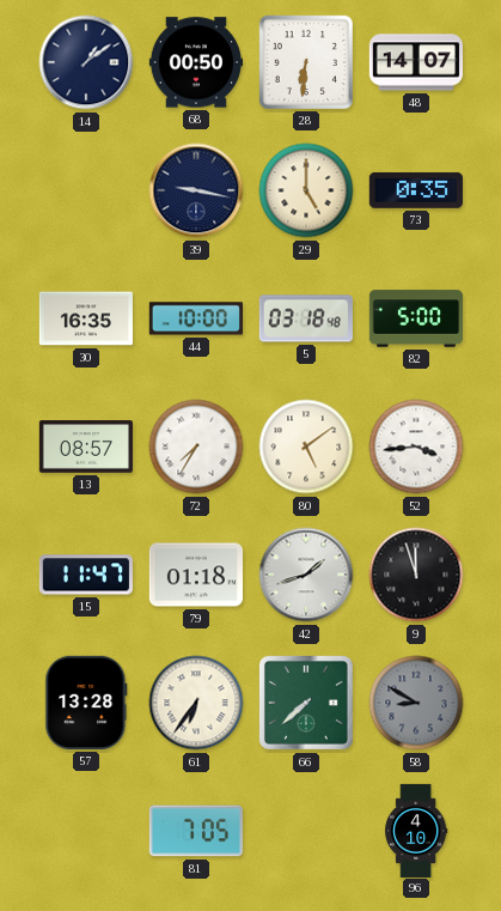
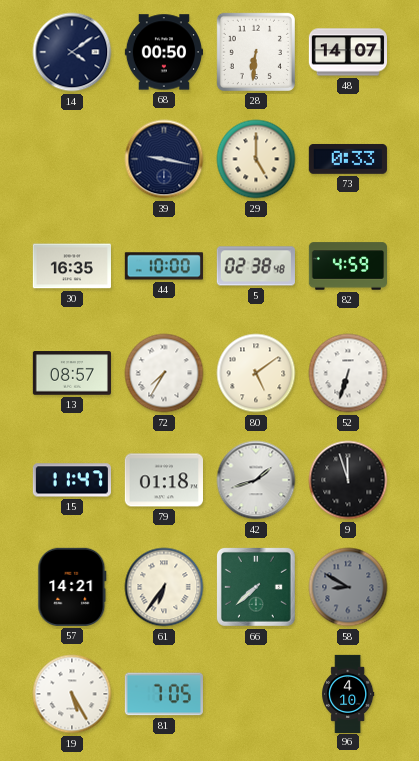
14: 1:09 -> 4:09
73: 0:35 -> 0:33
5: 03:18 -> 02:38
82: 5:00 -> 4:59
52: 3:44 -> 6:33
57: 13:28 -> 14:21
19: none -> 5:25
